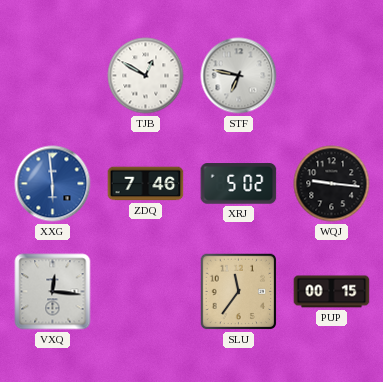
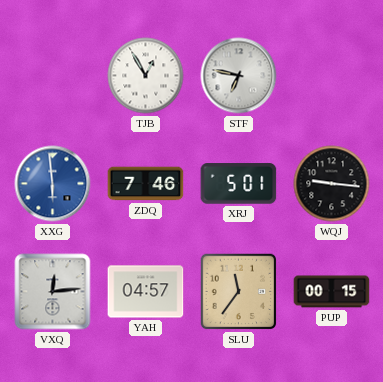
TJB: 12:50 -> 12:55
XRJ: 5:02 -> 5:01
VXQ: 12:16 -> 12:14
YAH: none -> 04:57
